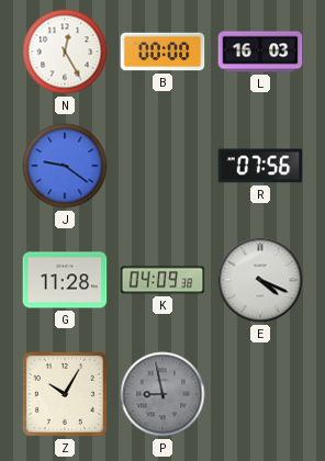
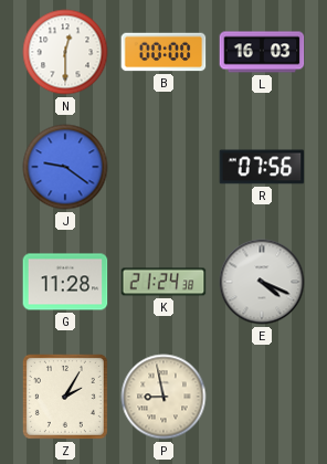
N: 12:25 -> 12:30
K: 04:09 -> 21:24
Z: 10:05 -> 2:05
P dial: grey -> cream
